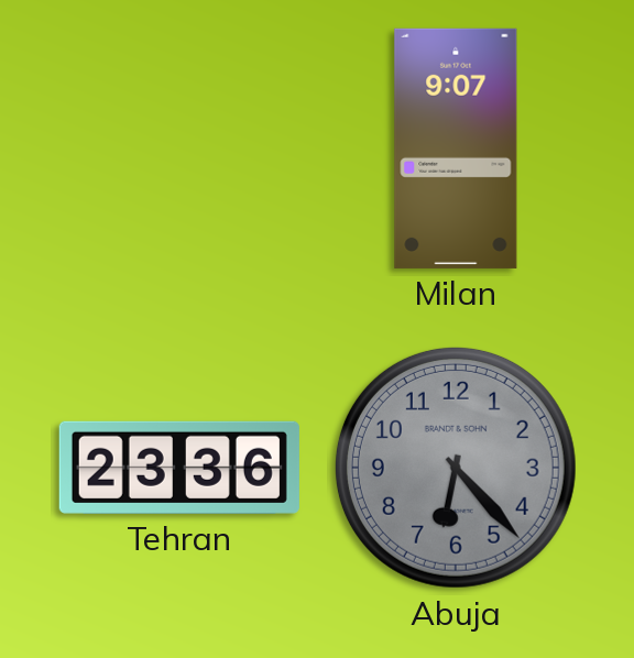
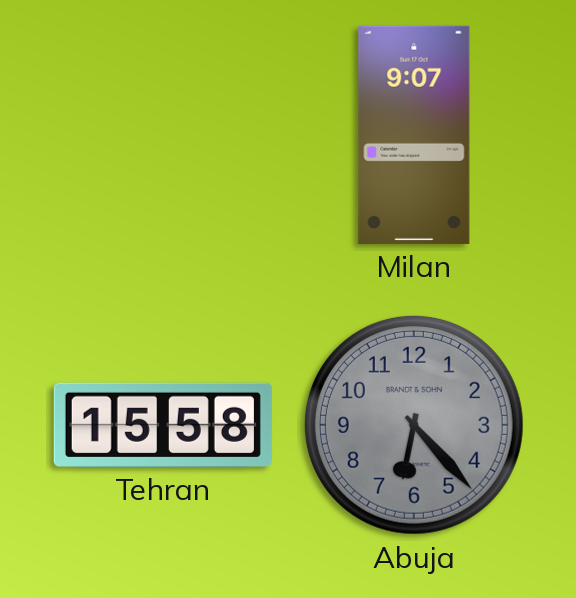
Tehran: 23:36 -> 15:58
